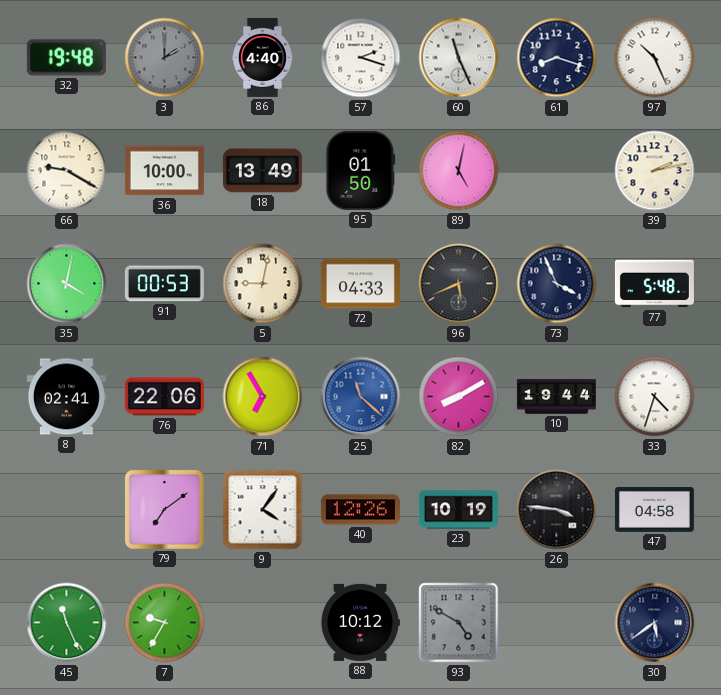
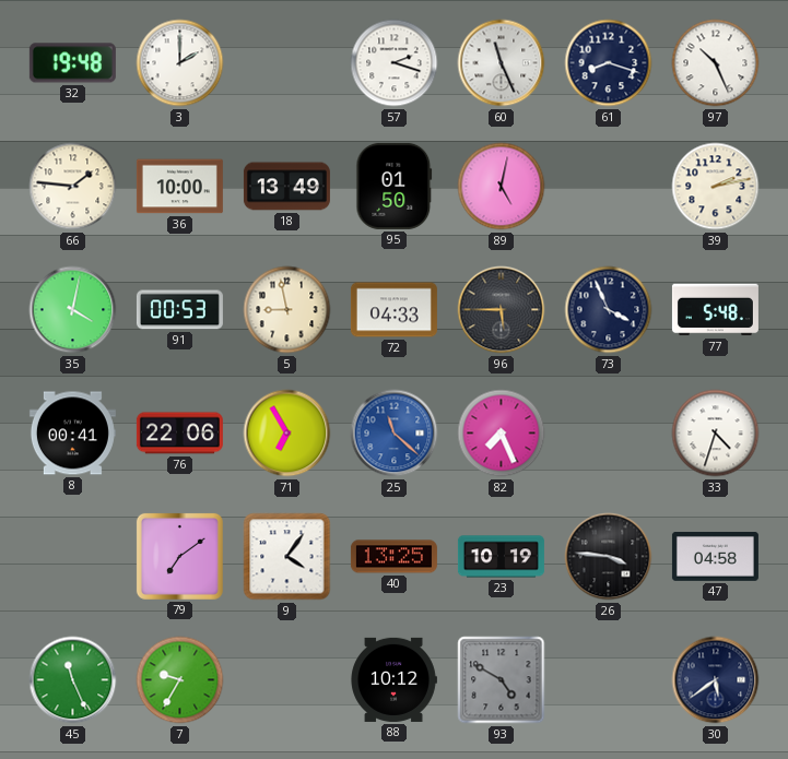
3 dial: grey -> white
86: 4:40 -> none
66: 9:20 -> 1:46
5: 9:02 -> 8:58
96: 5:41 -> 5:45
8: 02:41 -> 00:41
82: 8:10 -> 7:26
10: 19:44 -> none
40: 12:26 -> 13:25
